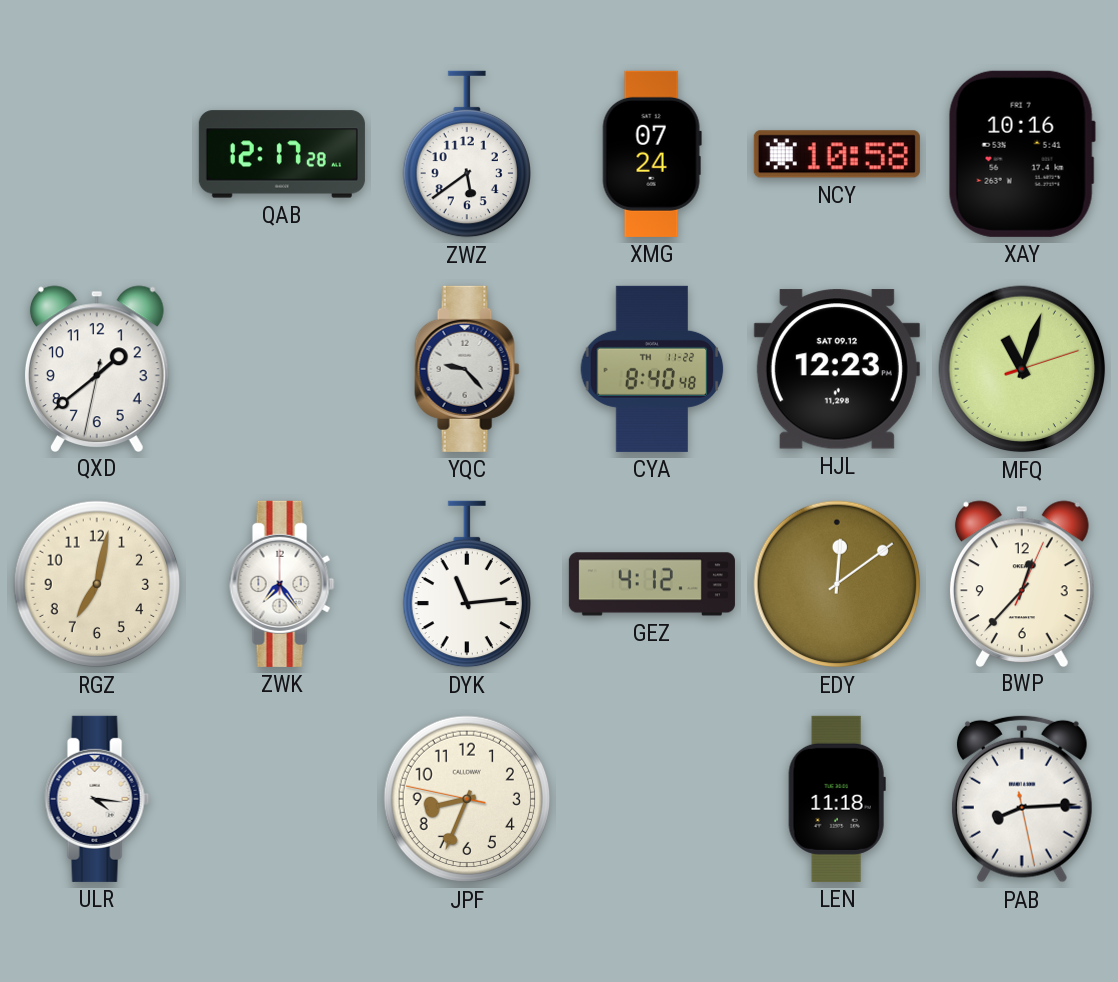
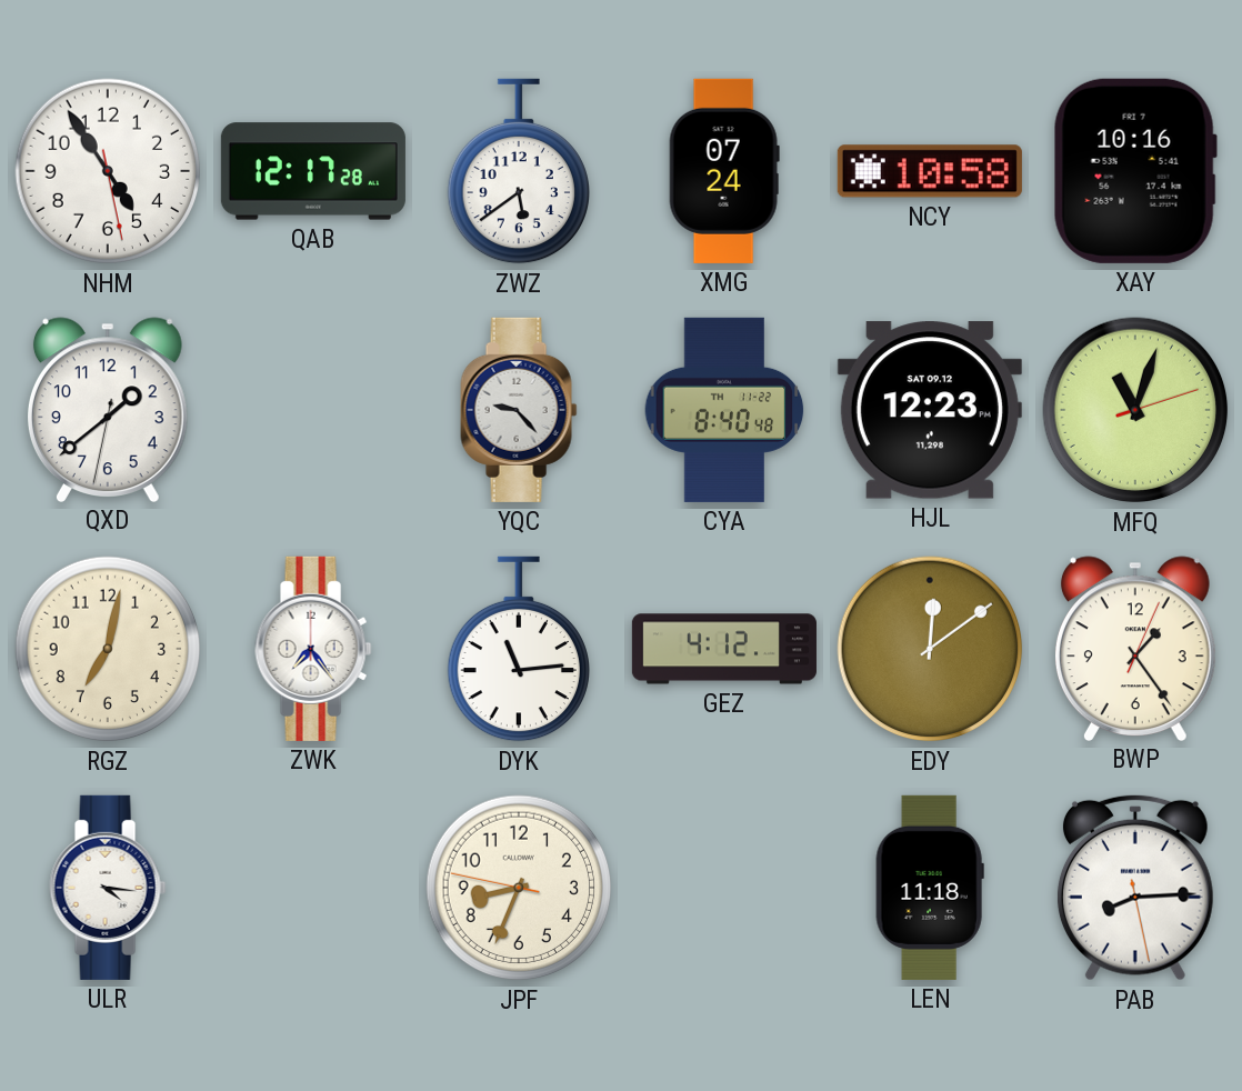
NHM: none -> 4:54
BWP: 12:37 -> 1:24
